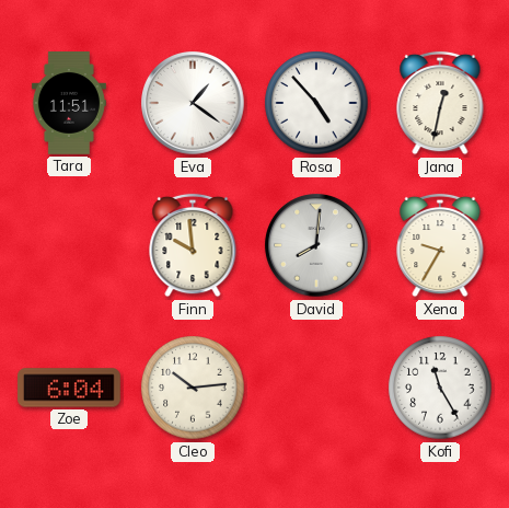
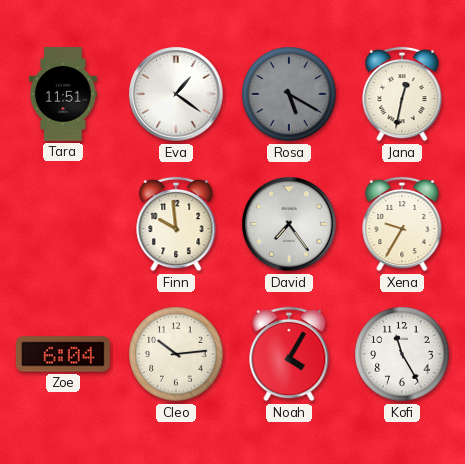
Rosa: 4:53 -> 5:20
Rosa dial: white -> grey
David: 8:01 -> 7:24
Noah: none -> 4:05
